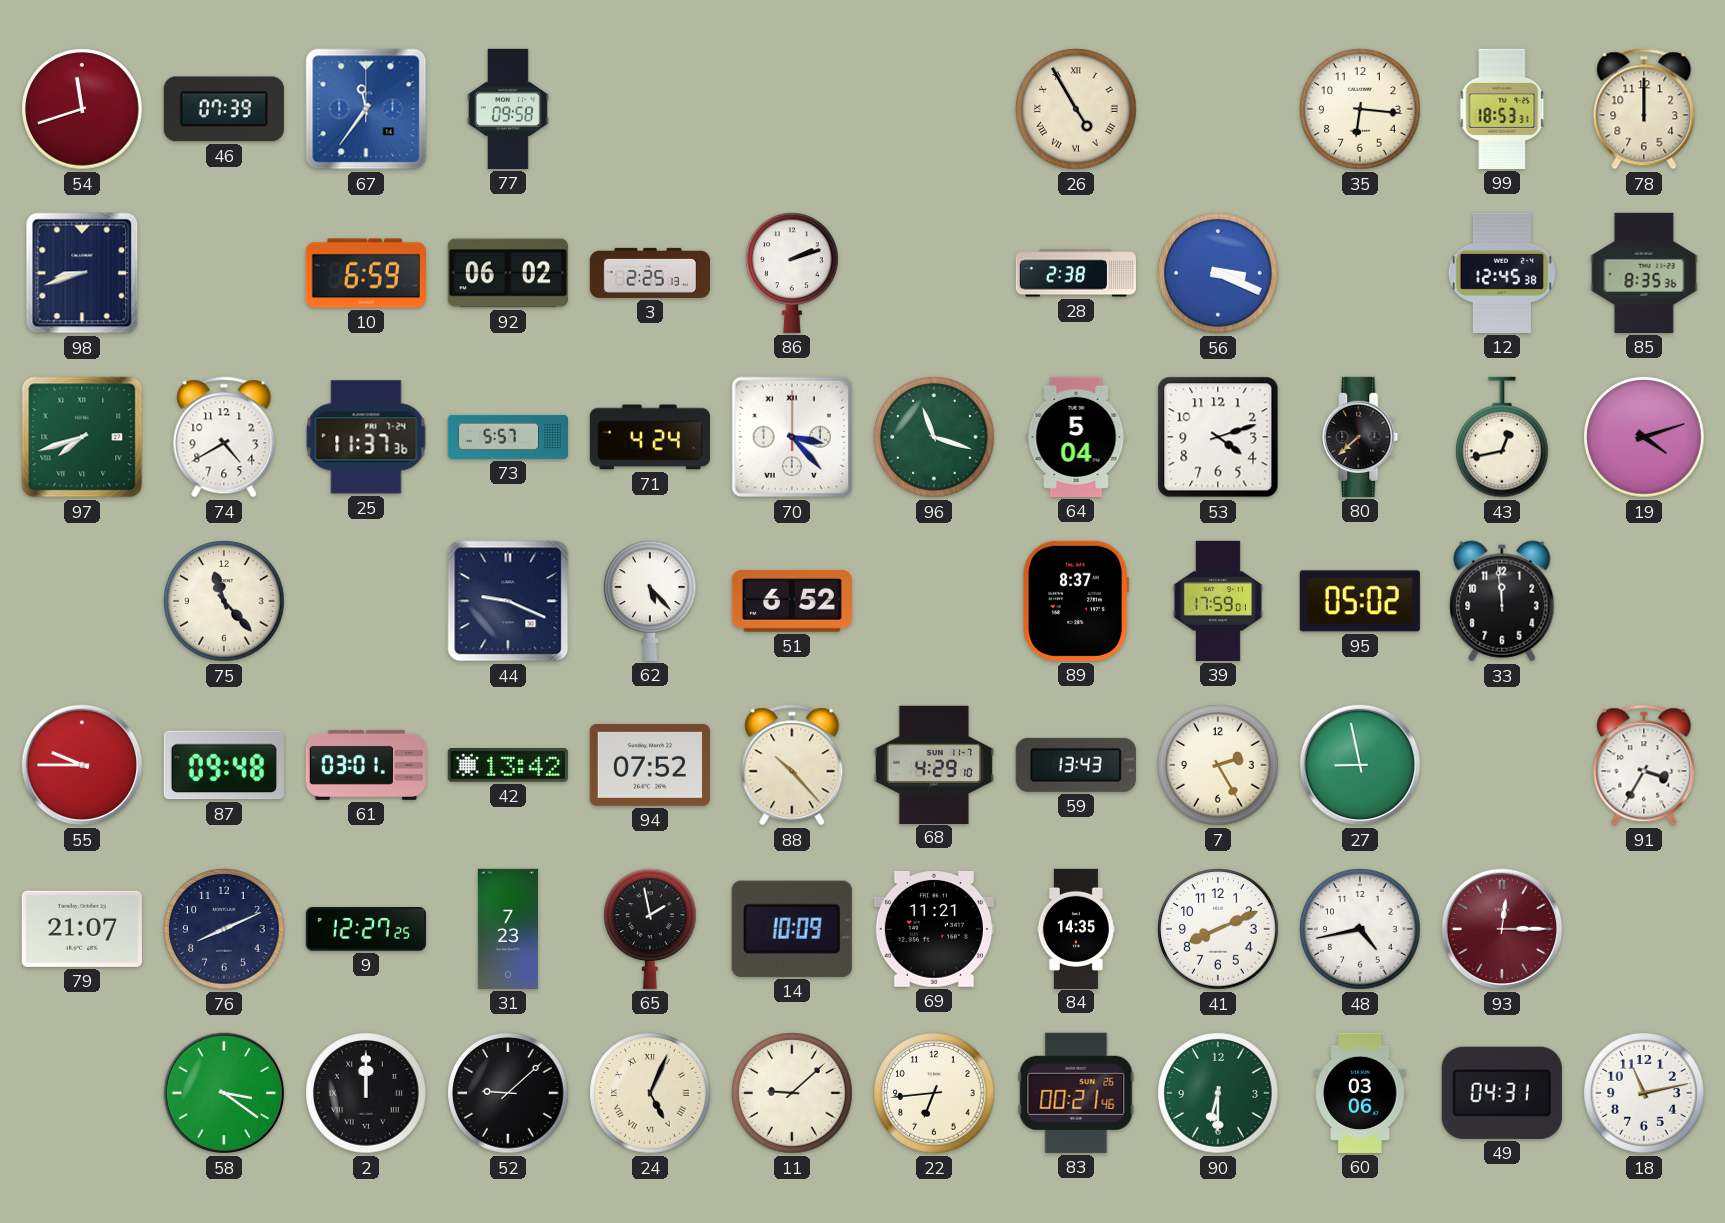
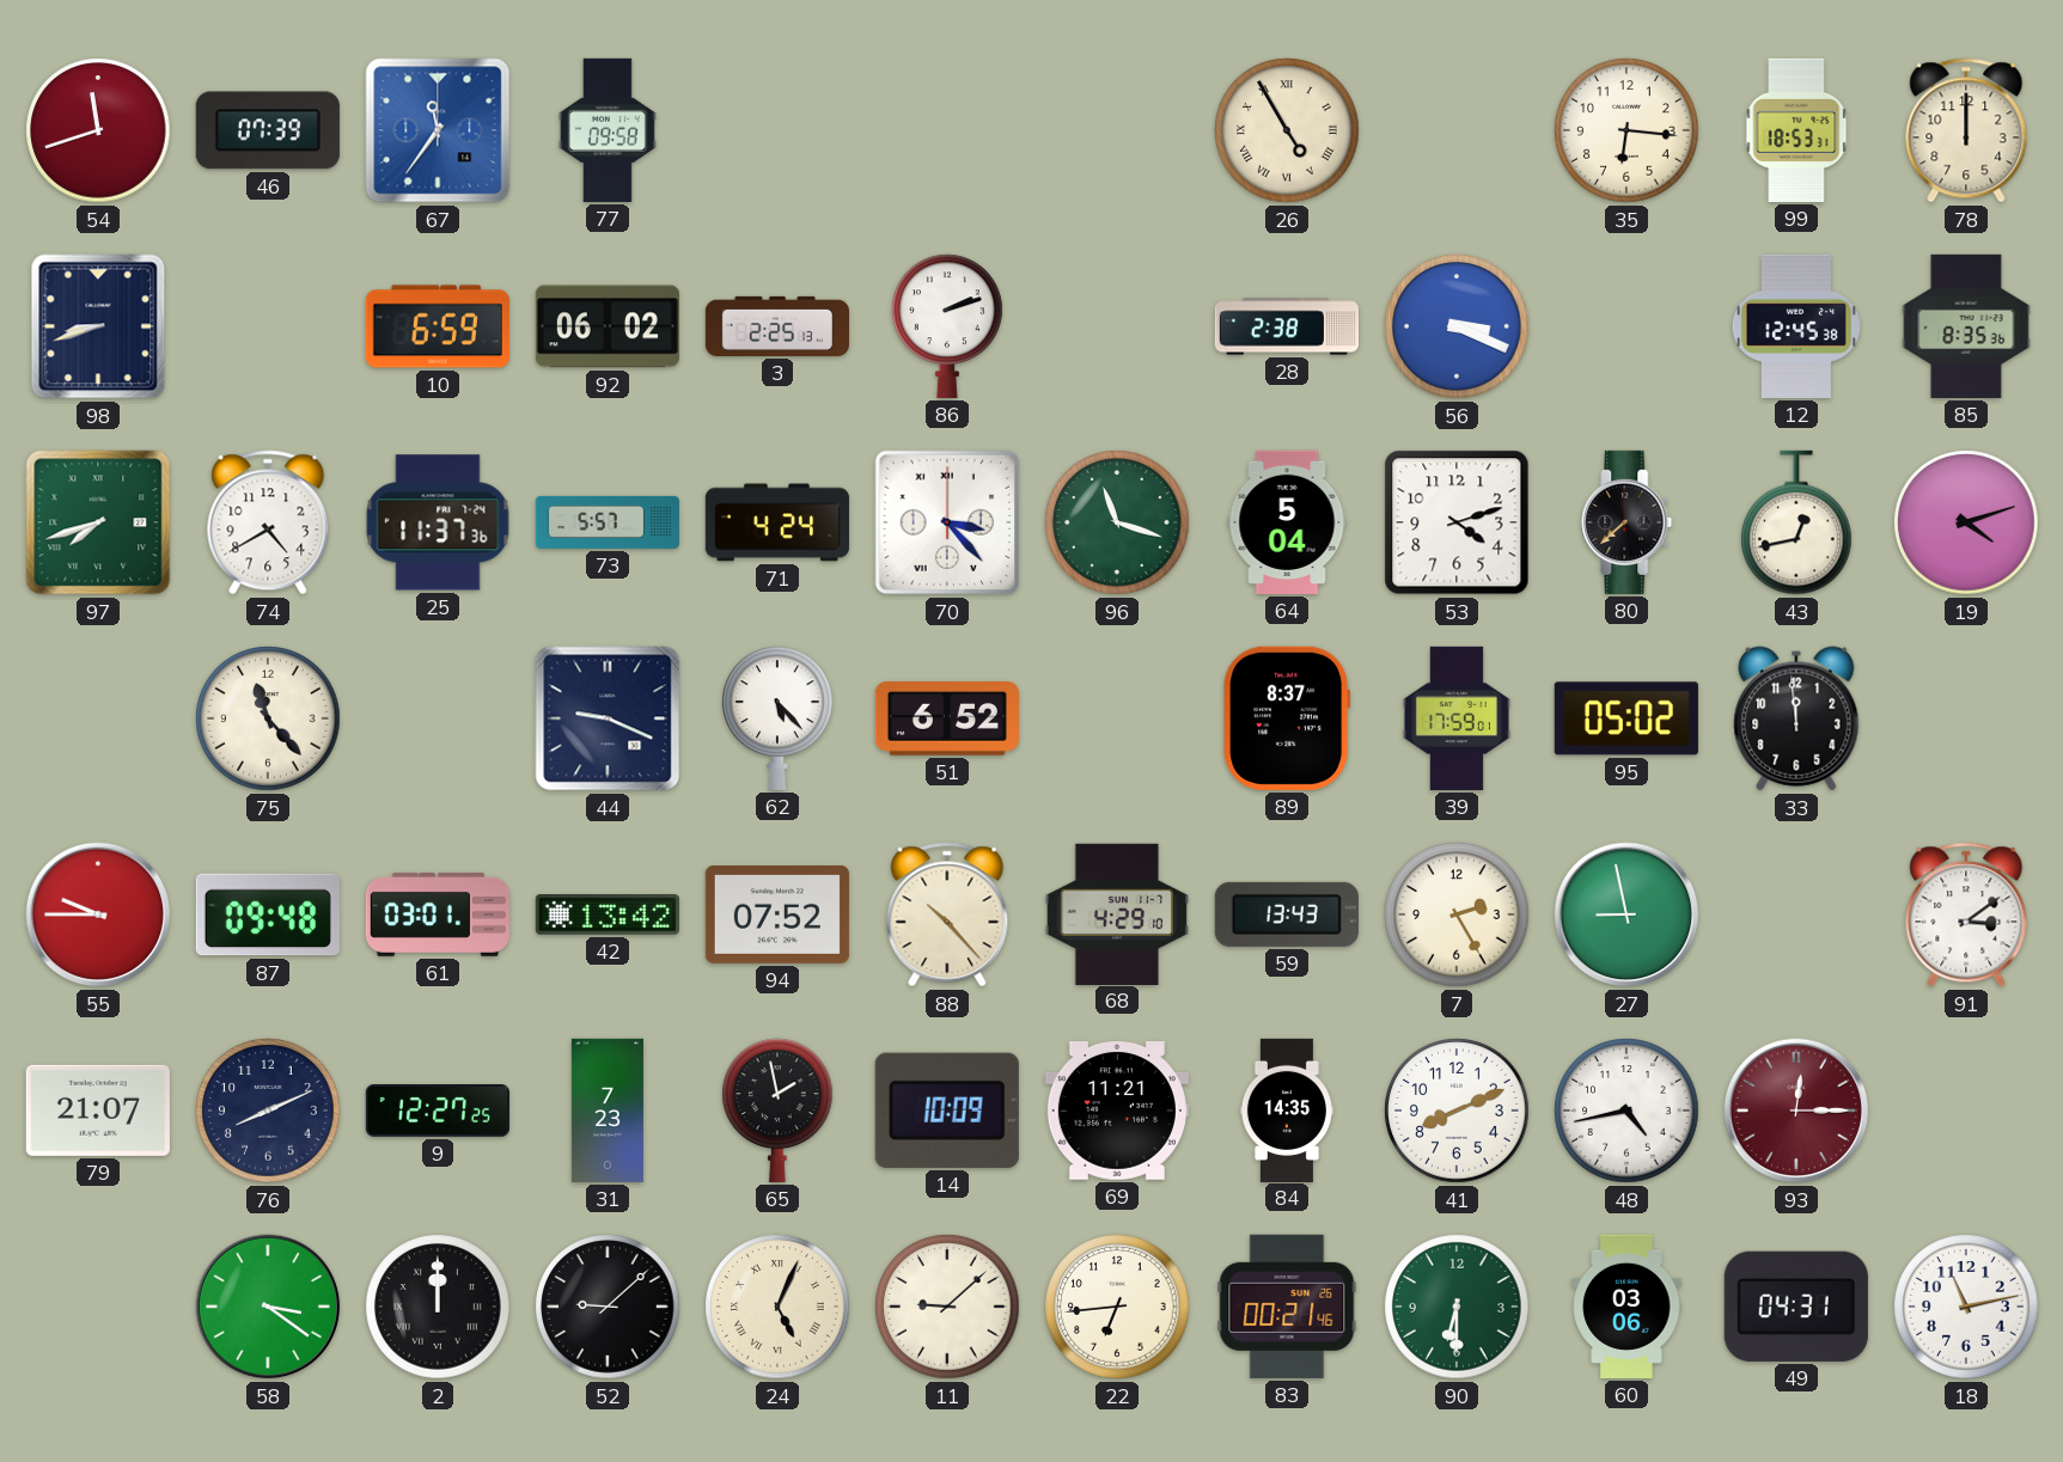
91: 3:35 -> 3:09
